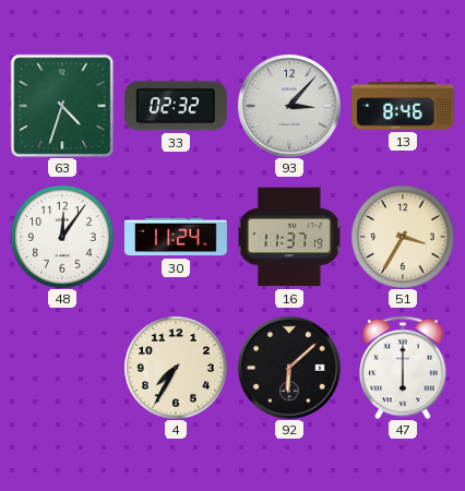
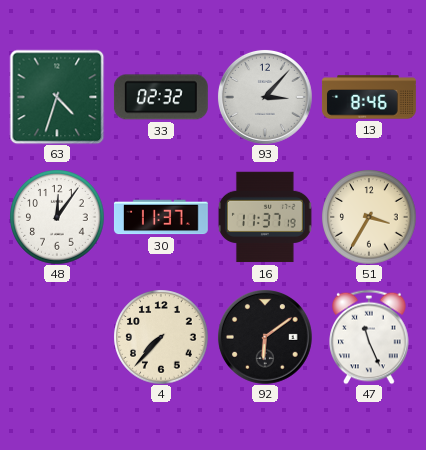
30: 11:24 -> 11:37
4: 7:35 -> 7:37
92: 6:08 -> 6:09
47: 6:00 -> 11:26
